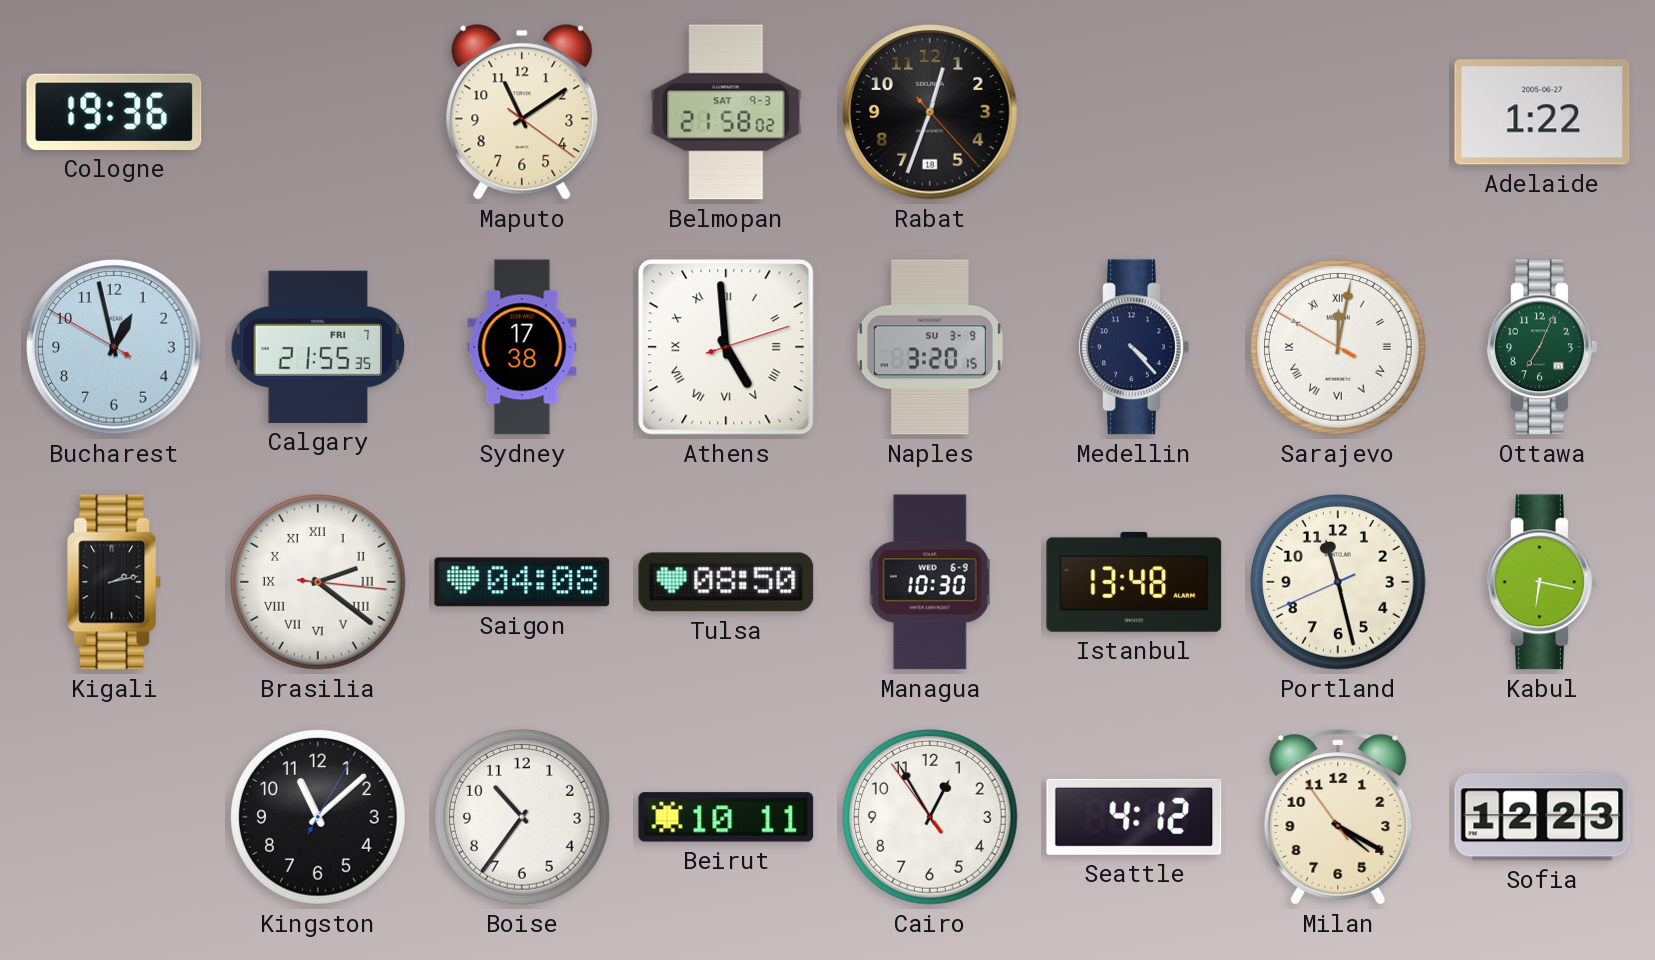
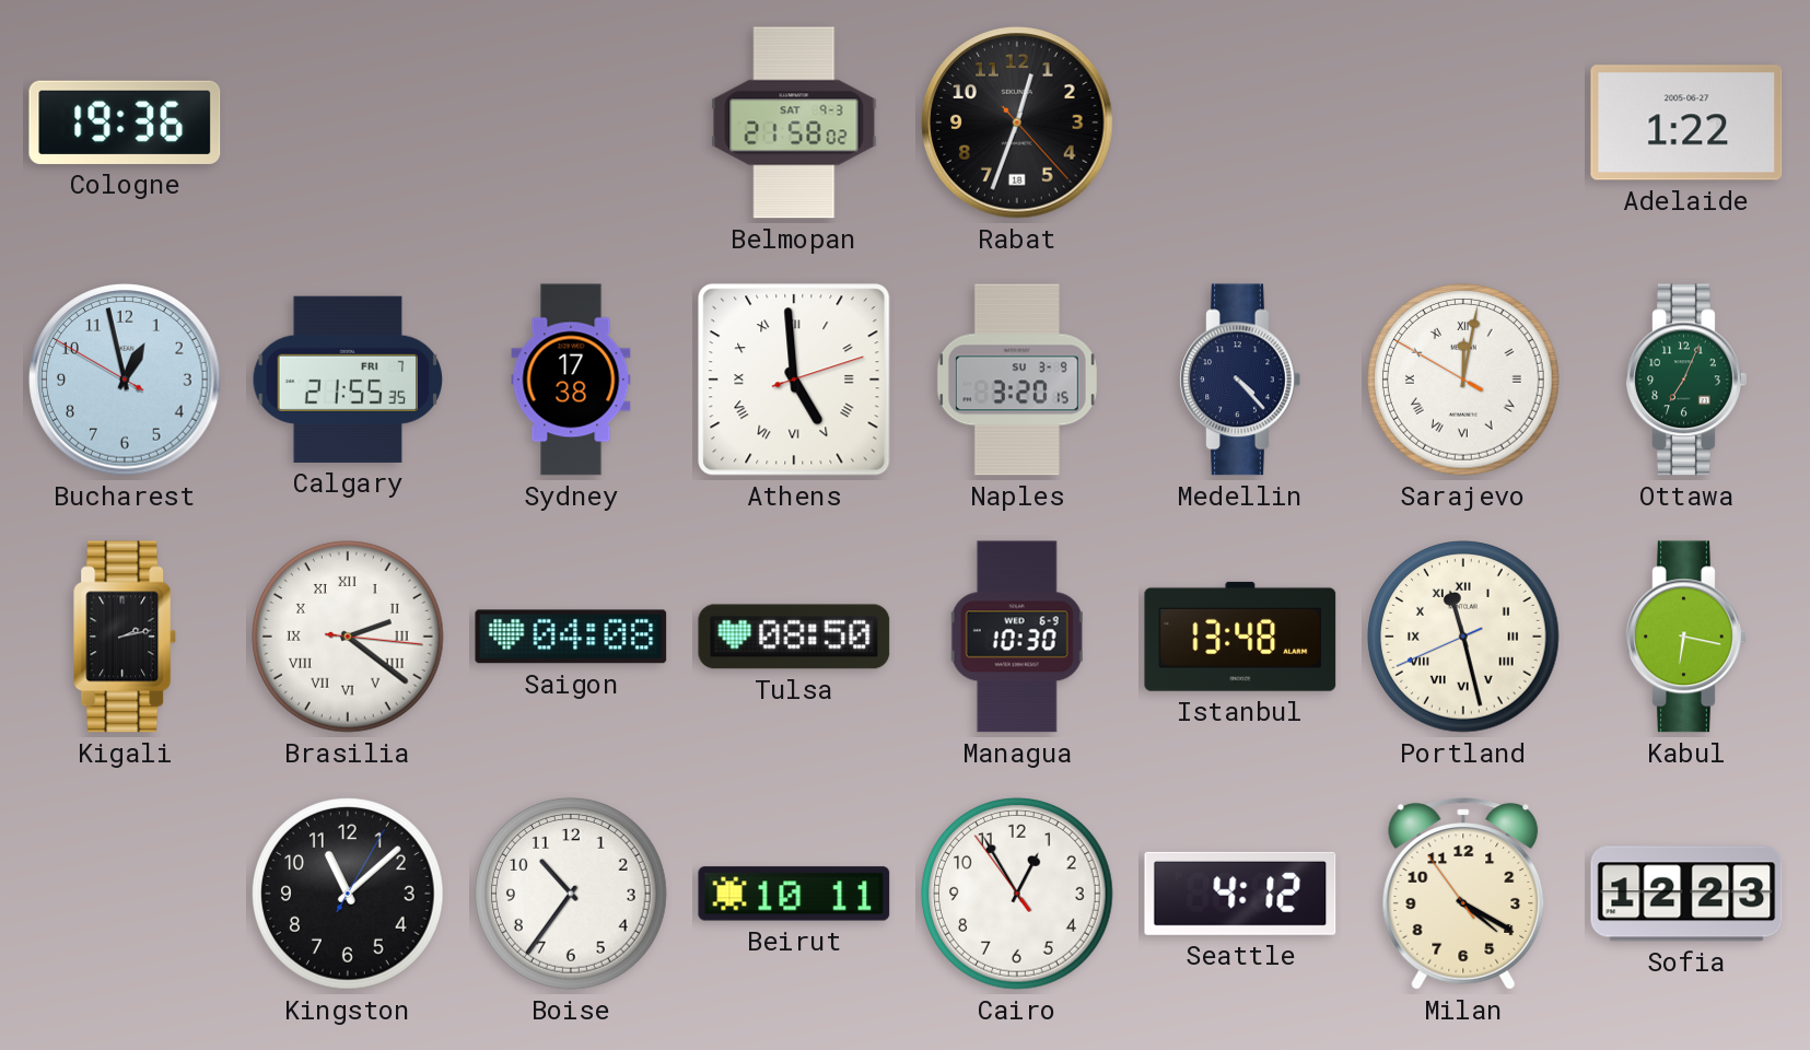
Maputo: 11:09 -> none
Portland numerals: Arabic -> Roman
